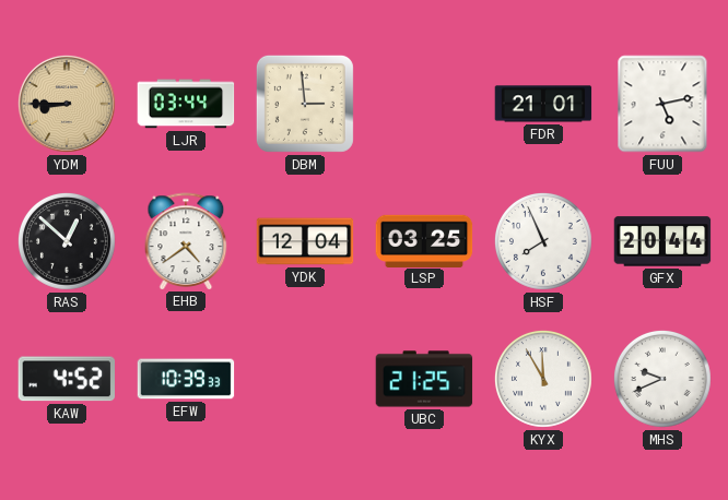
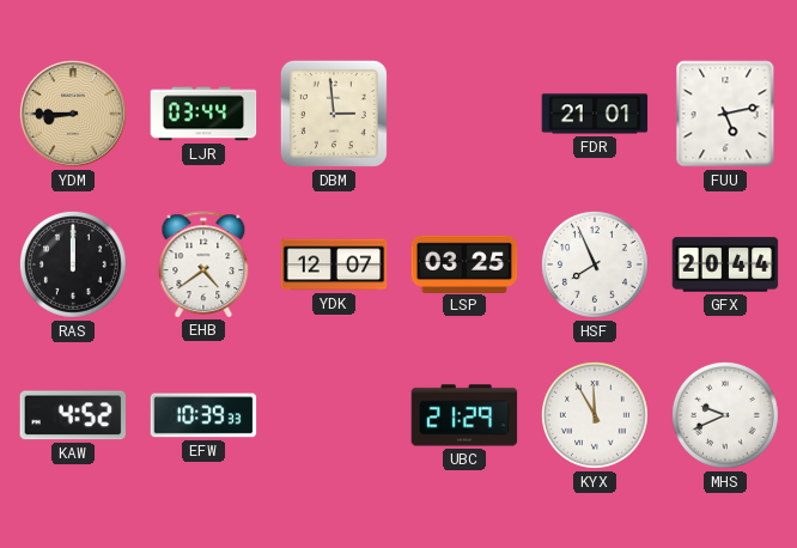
RAS: 12:52 -> 12:00
YDK: 12:04 -> 12:07
UBC: 21:25 -> 21:29
